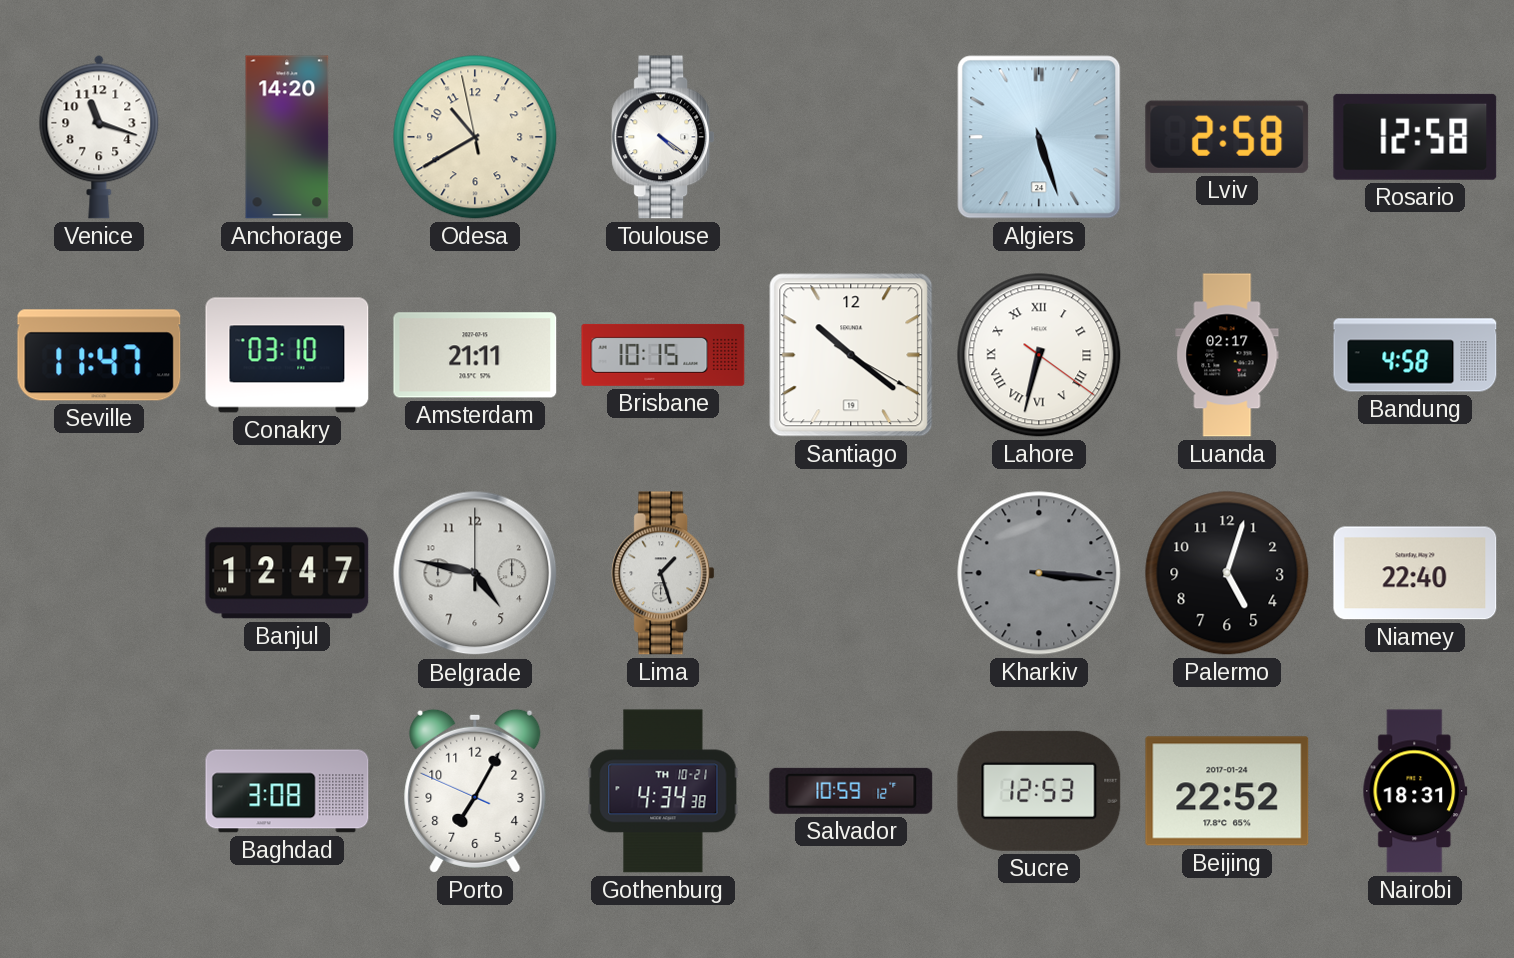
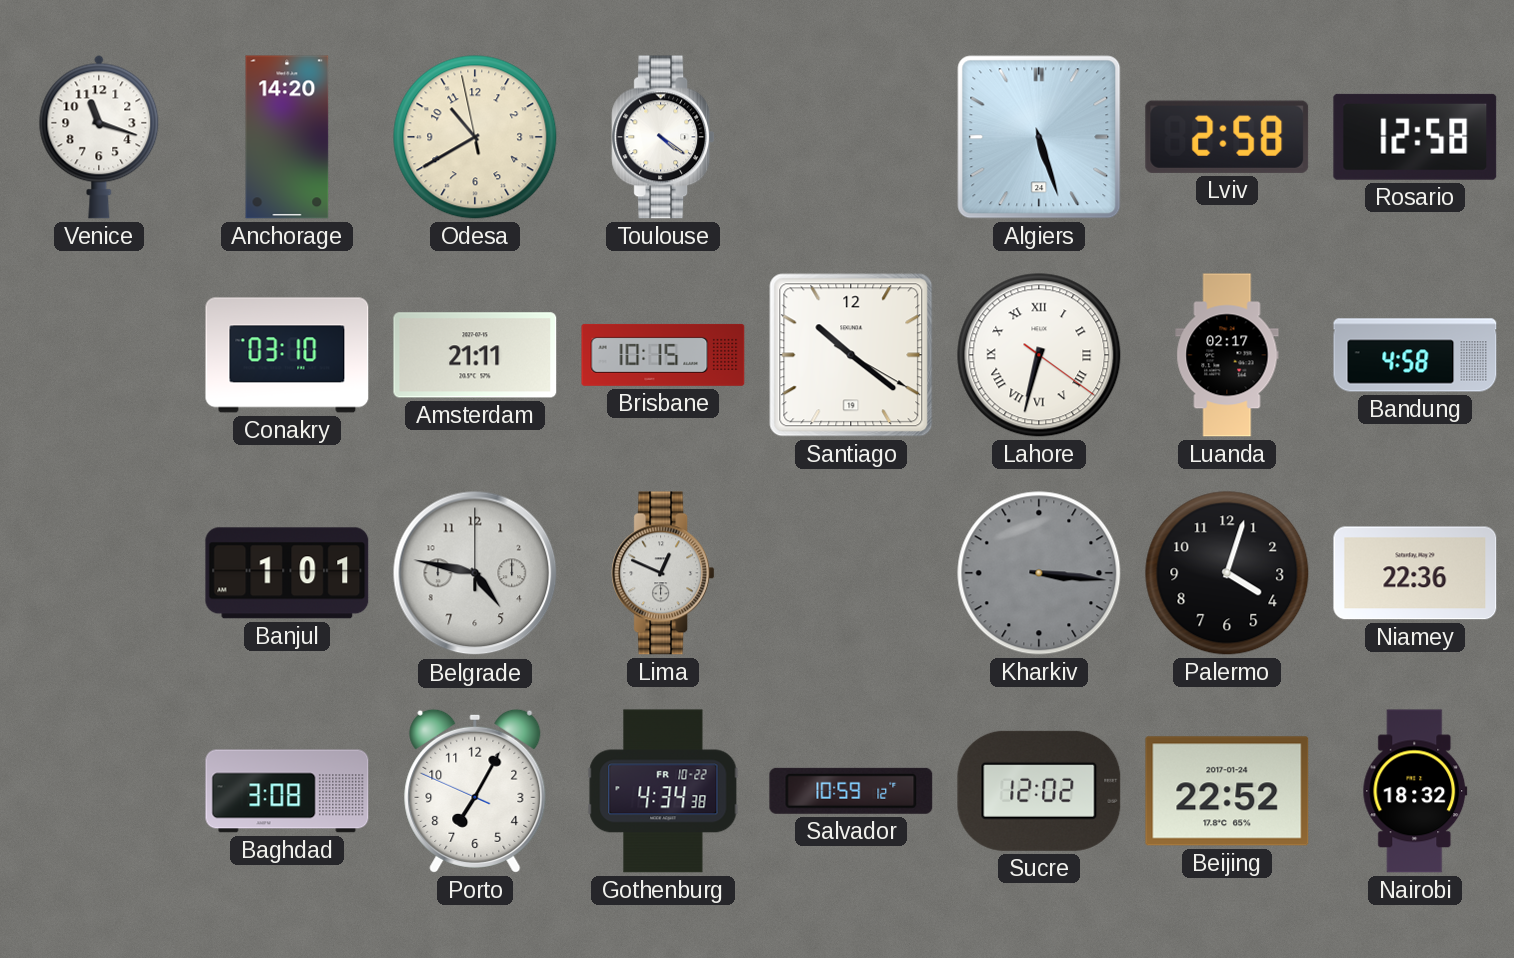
Seville: 11:47 -> none
Banjul: 12:47 -> 1:01
Lima: 1:27 -> 12:49
Palermo: 5:03 -> 4:03
Niamey: 22:40 -> 22:36
Gothenburg date: TH 10-21 -> FR 10-22
Sucre: 12:53 -> 12:02
Nairobi: 18:31 -> 18:32
